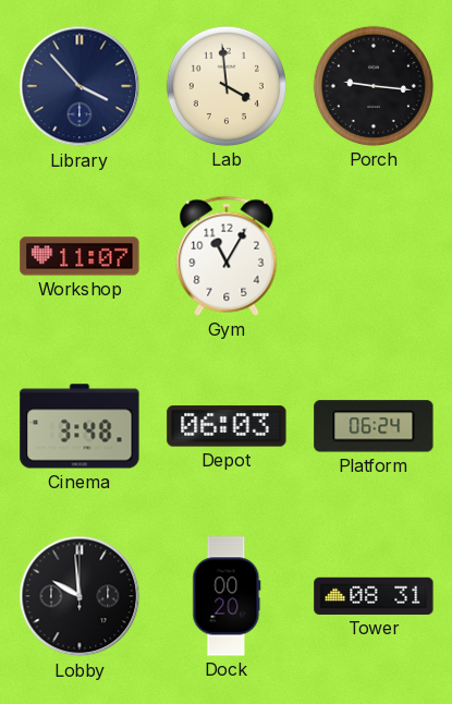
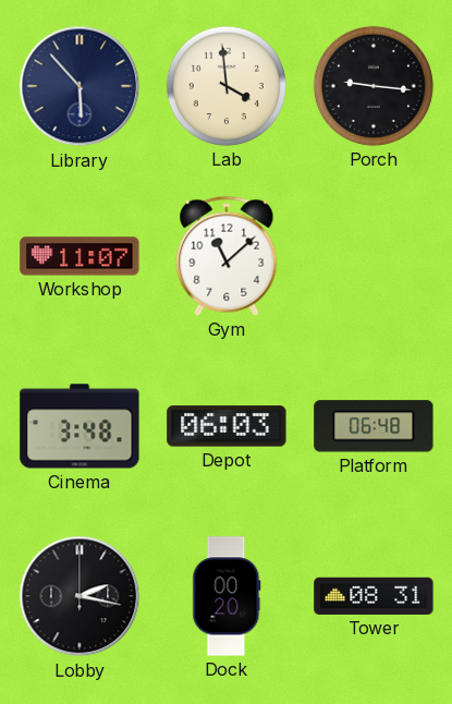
Library: 3:53 -> 5:53
Gym: 11:05 -> 11:08
Platform: 06:24 -> 06:48
Lobby: 9:59 -> 2:17
